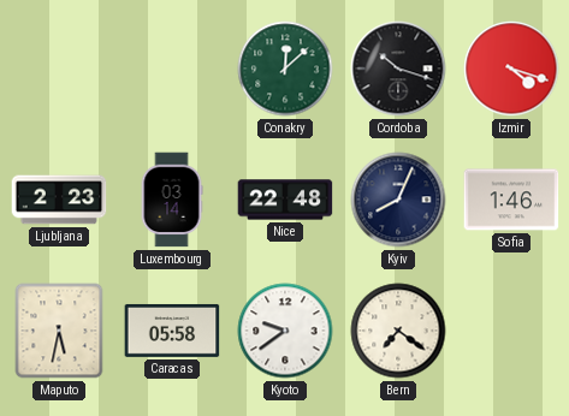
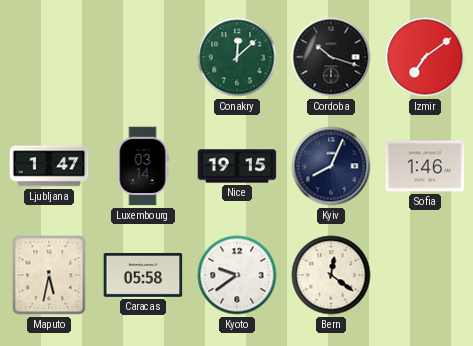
Izmir: 4:18 -> 7:09
Ljubljana: 2:23 -> 1:47
Nice: 22:48 -> 19:15
Bern: 7:21 -> 12:21
